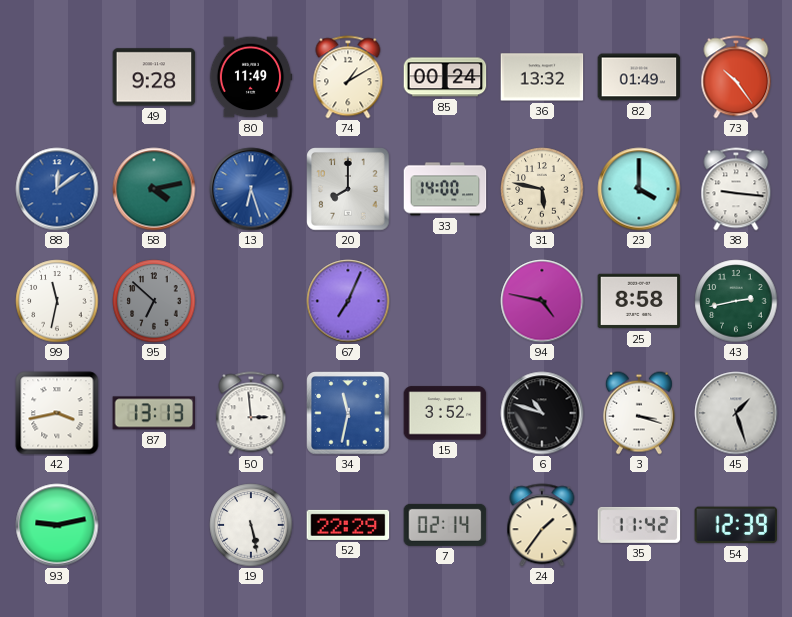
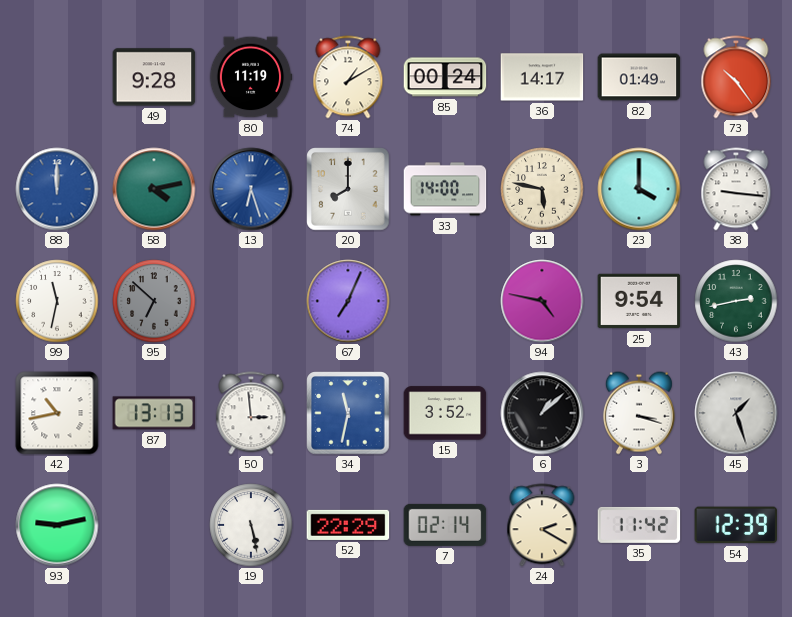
80: 11:49 -> 11:19
36: 13:32 -> 14:17
88: 12:09 -> 12:00
25: 8:58 -> 9:54
42: 3:43 -> 10:43
6: 10:48 -> 1:08
24: 1:36 -> 2:20
